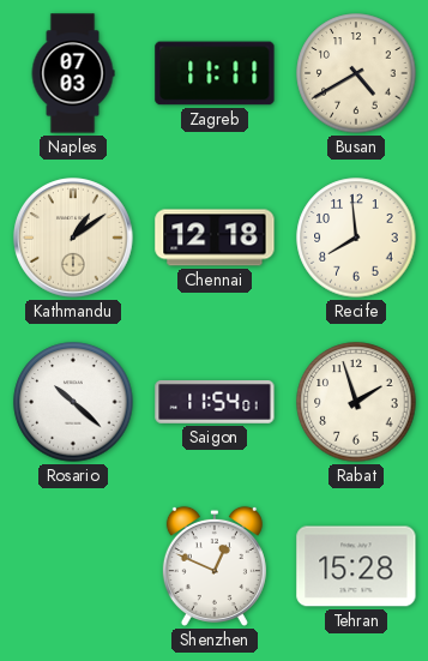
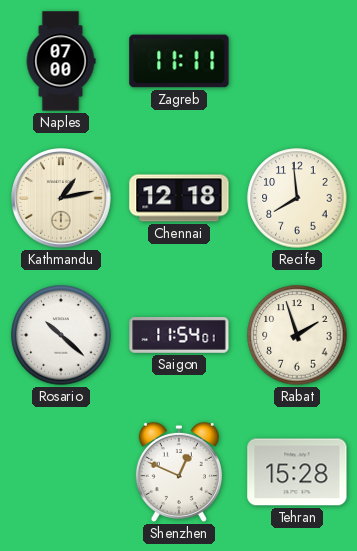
Naples: 07:03 -> 07:00
Busan: 4:40 -> none
Kathmandu: 1:09 -> 1:13
